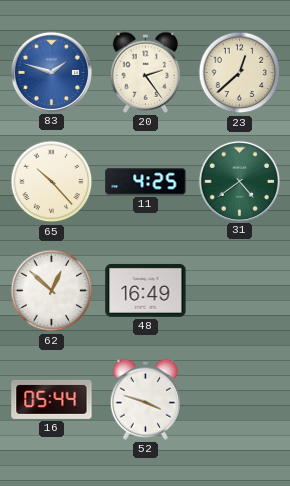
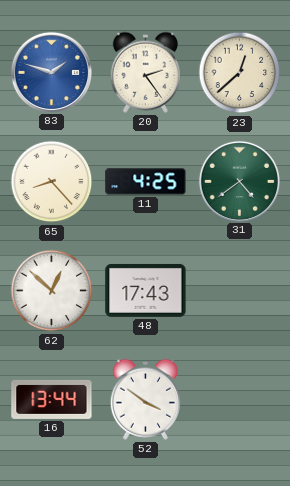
65: 10:23 -> 8:23
48: 16:49 -> 17:43
16: 05:44 -> 13:44
52: 3:48 -> 3:51
